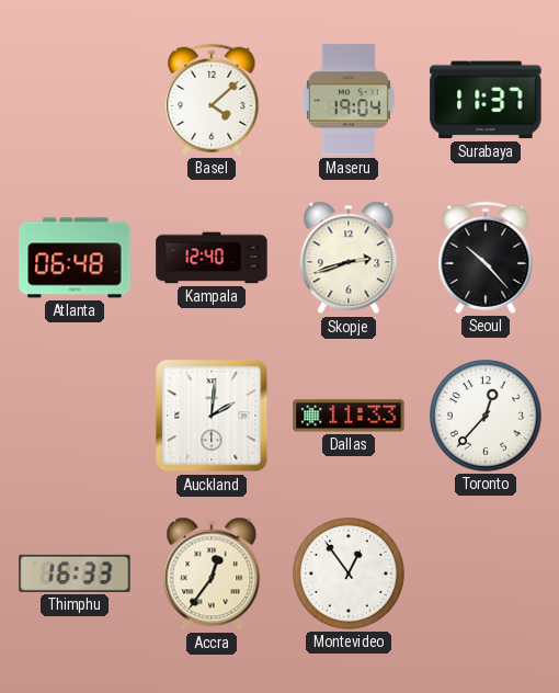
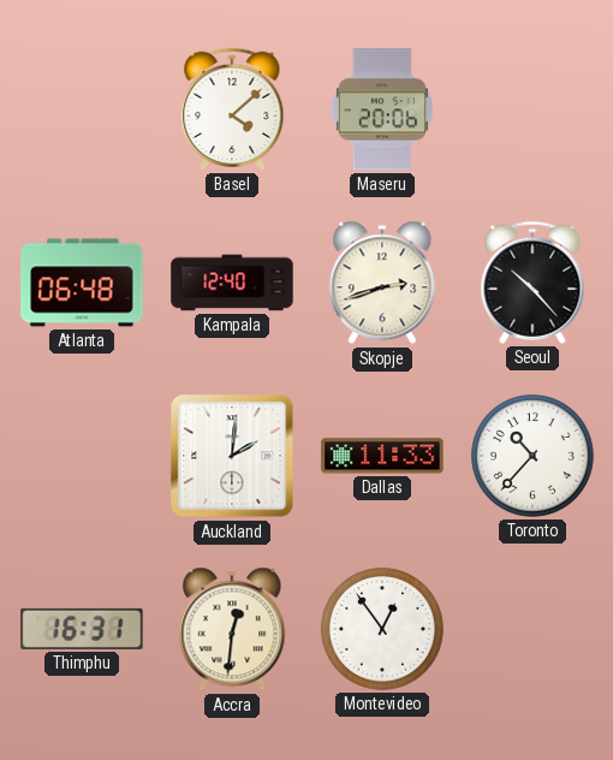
Maseru: 19:04 -> 20:06
Surabaya: 11:37 -> none
Toronto: 12:37 -> 10:37
Thimphu: 16:33 -> 16:31
Accra: 12:36 -> 12:31
